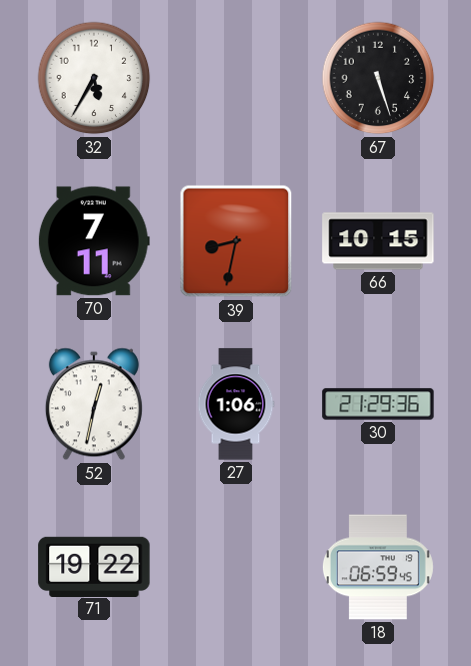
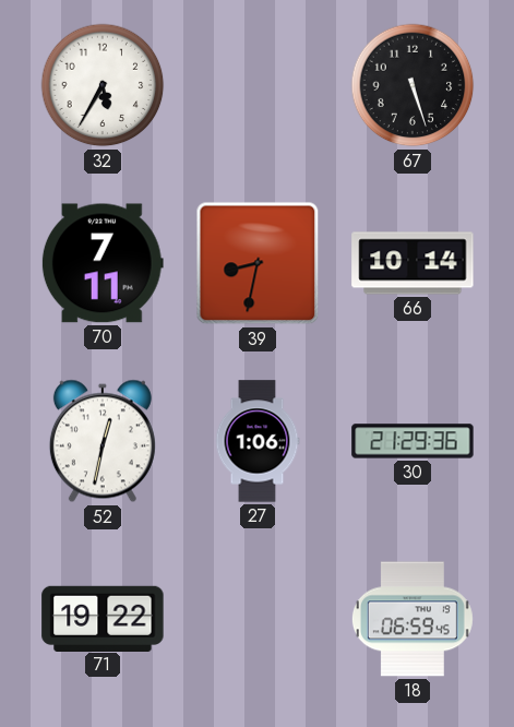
66: 10:15 -> 10:14
